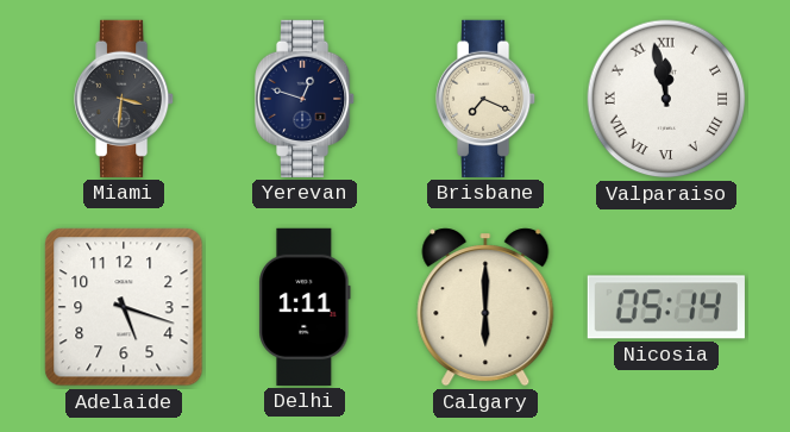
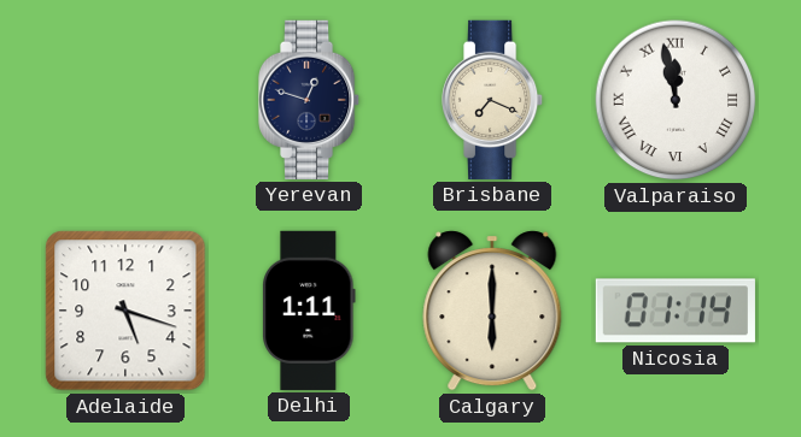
Miami: 3:31 -> none
Nicosia: 05:14 -> 01:14
